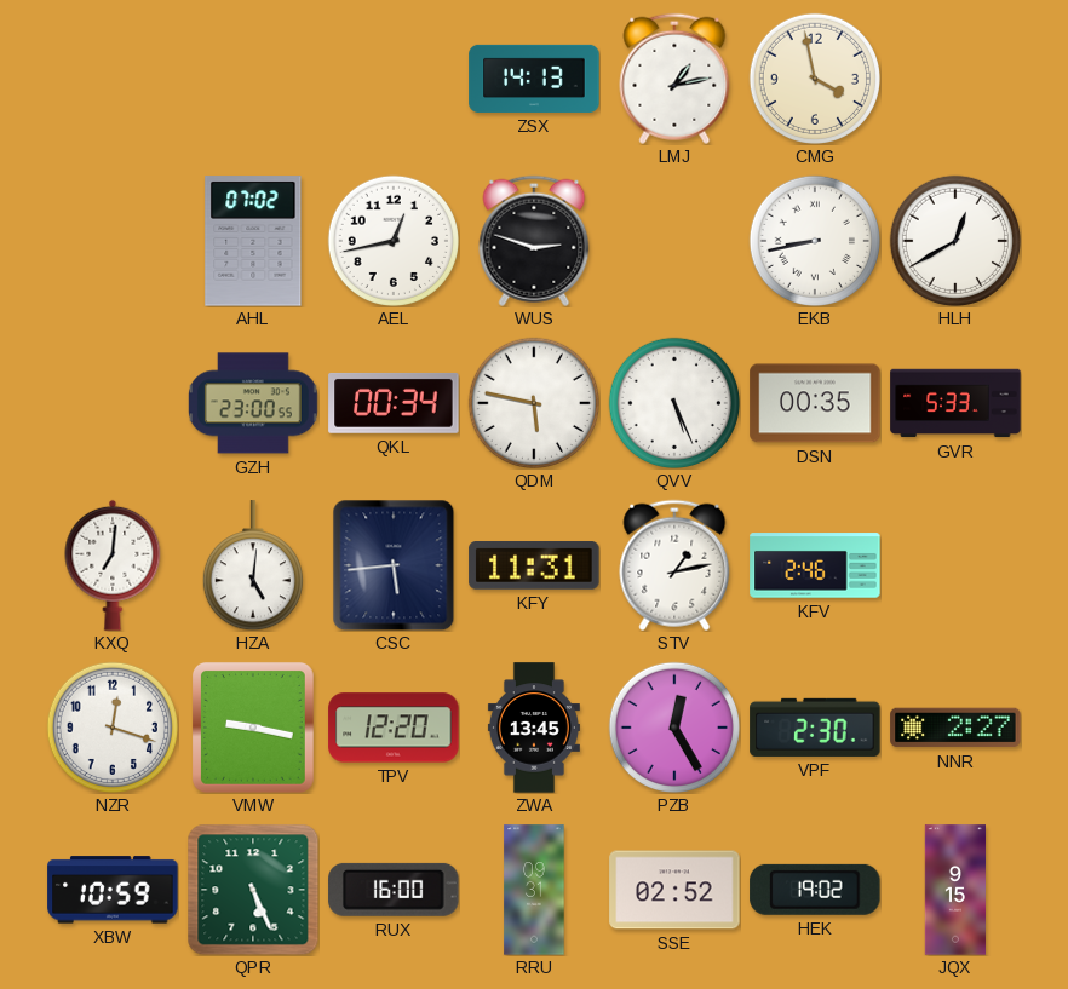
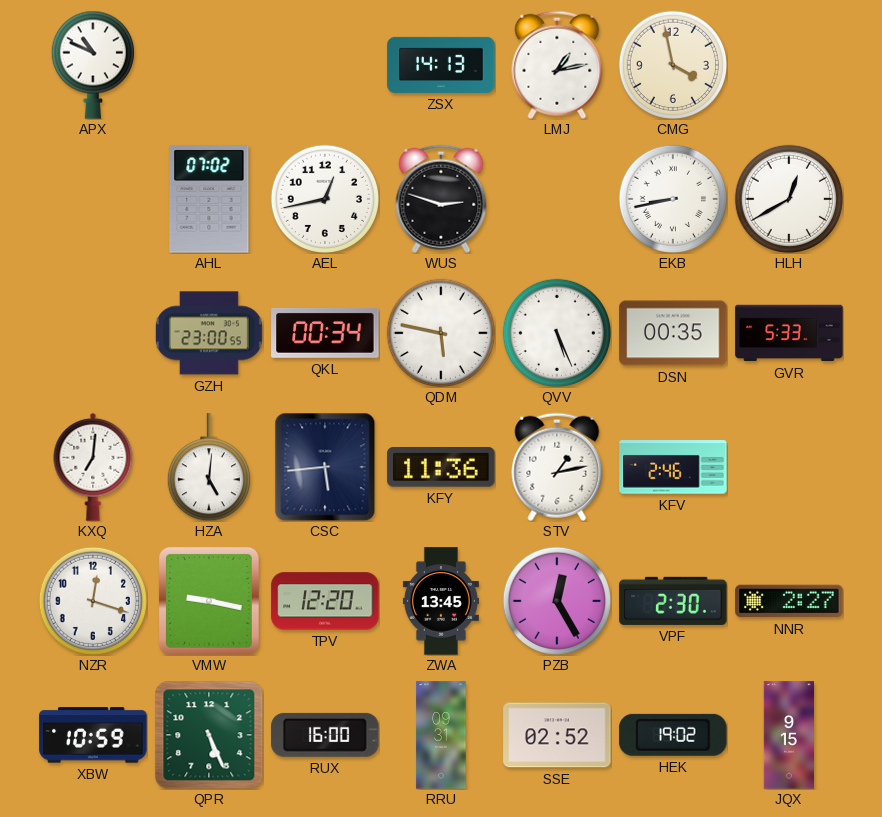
APX: none -> 10:49
KFY: 11:31 -> 11:36
